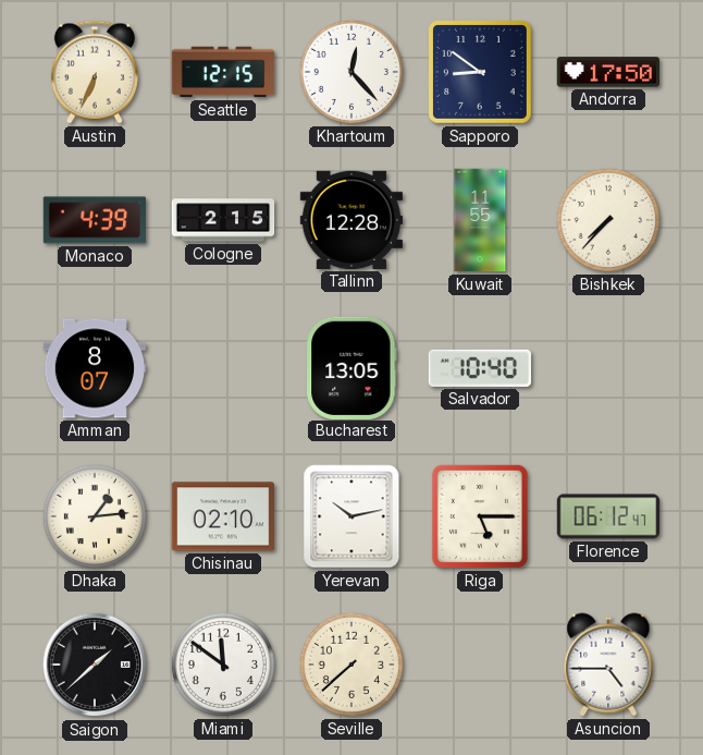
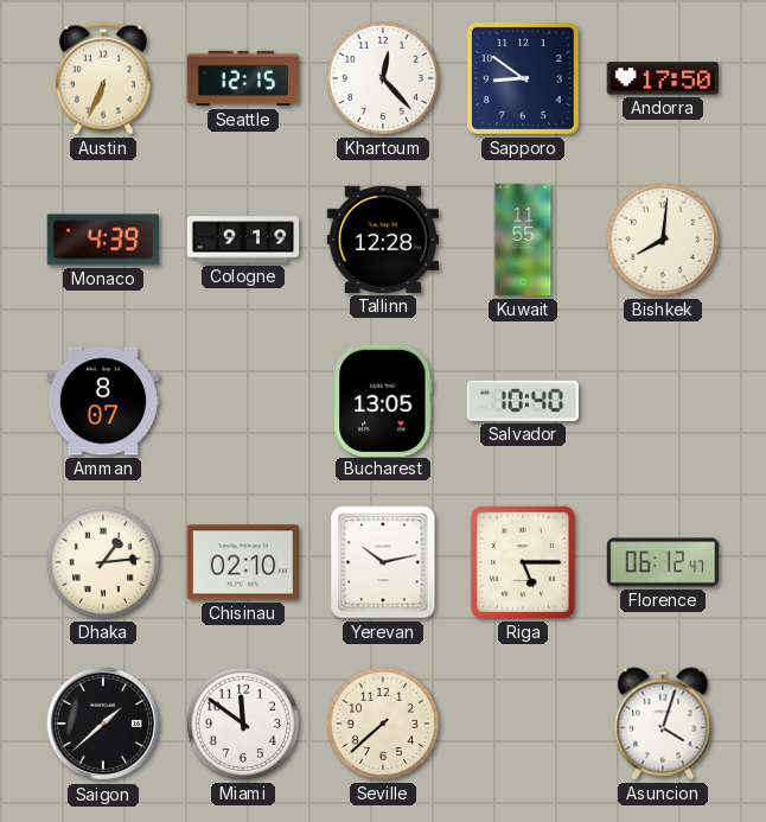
Cologne: 2:15 -> 9:19
Bishkek: 7:37 -> 8:01
Asuncion: 4:45 -> 4:03
